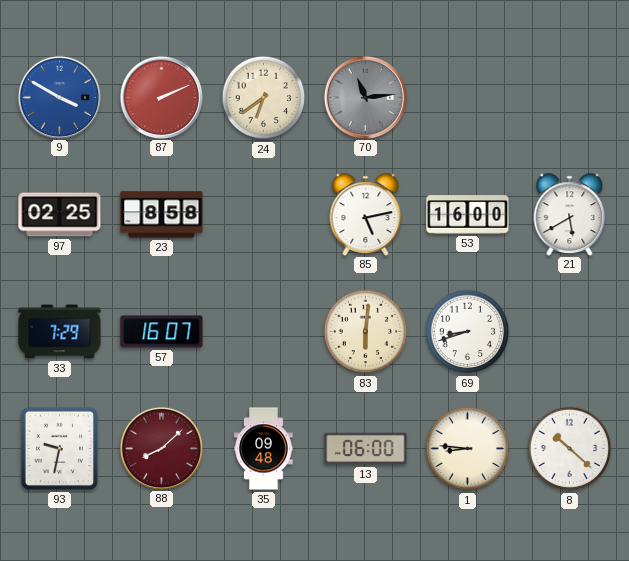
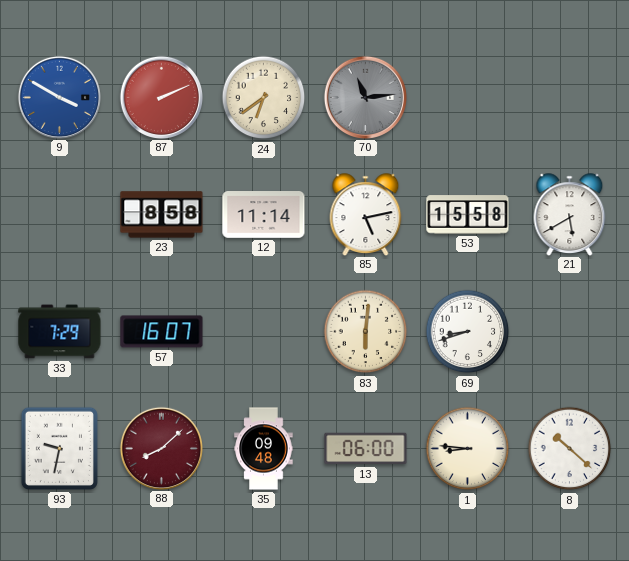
97: 02:25 -> none
12: none -> 11:14
53: 16:00 -> 15:58
